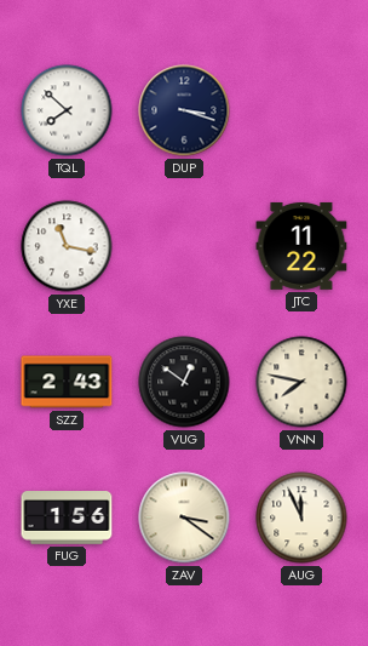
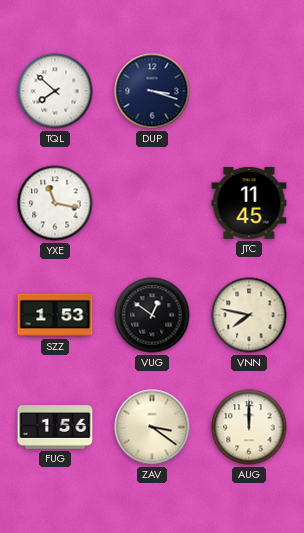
JTC: 11:22 -> 11:45
SZZ: 2:43 -> 1:53
AUG: 11:56 -> 12:00
